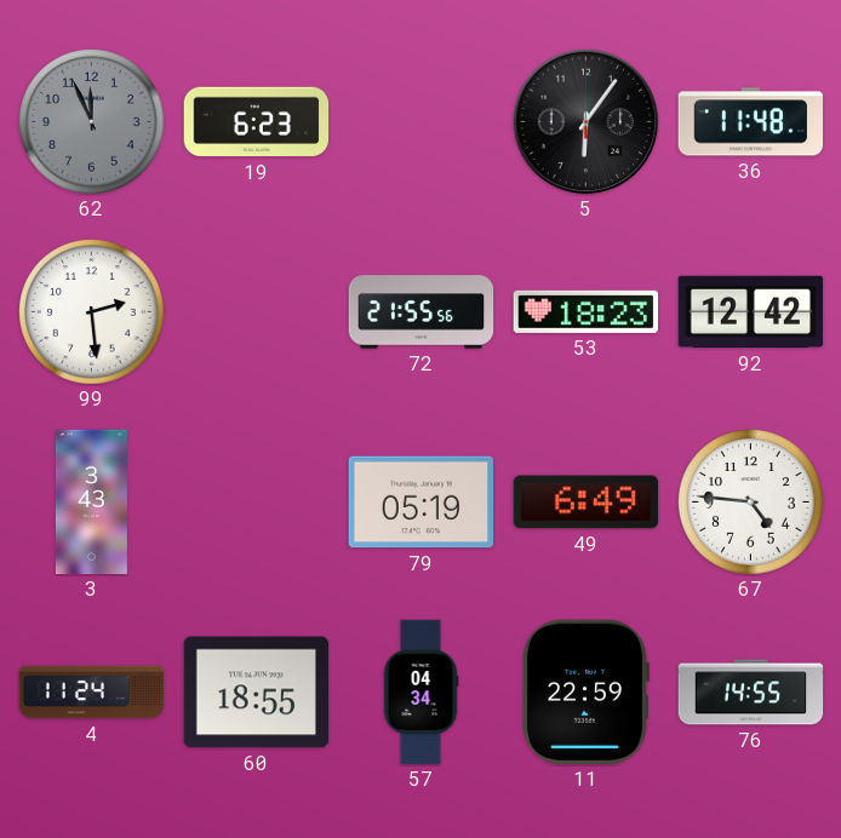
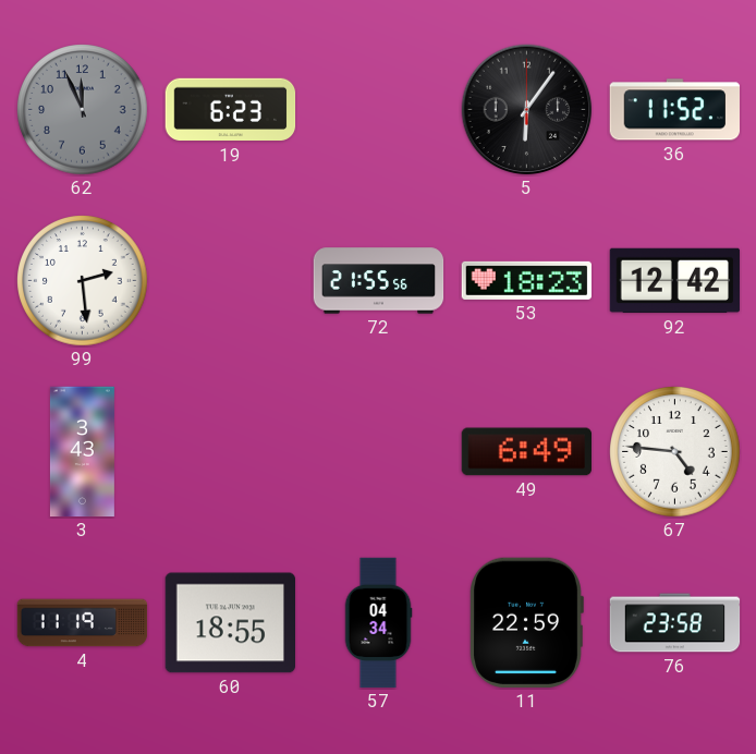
36: 11:48 -> 11:52
79: 05:19 -> none
4: 11:24 -> 11:19
76: 14:55 -> 23:58
